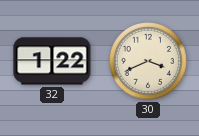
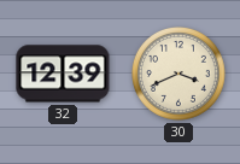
32: 1:22 -> 12:39
